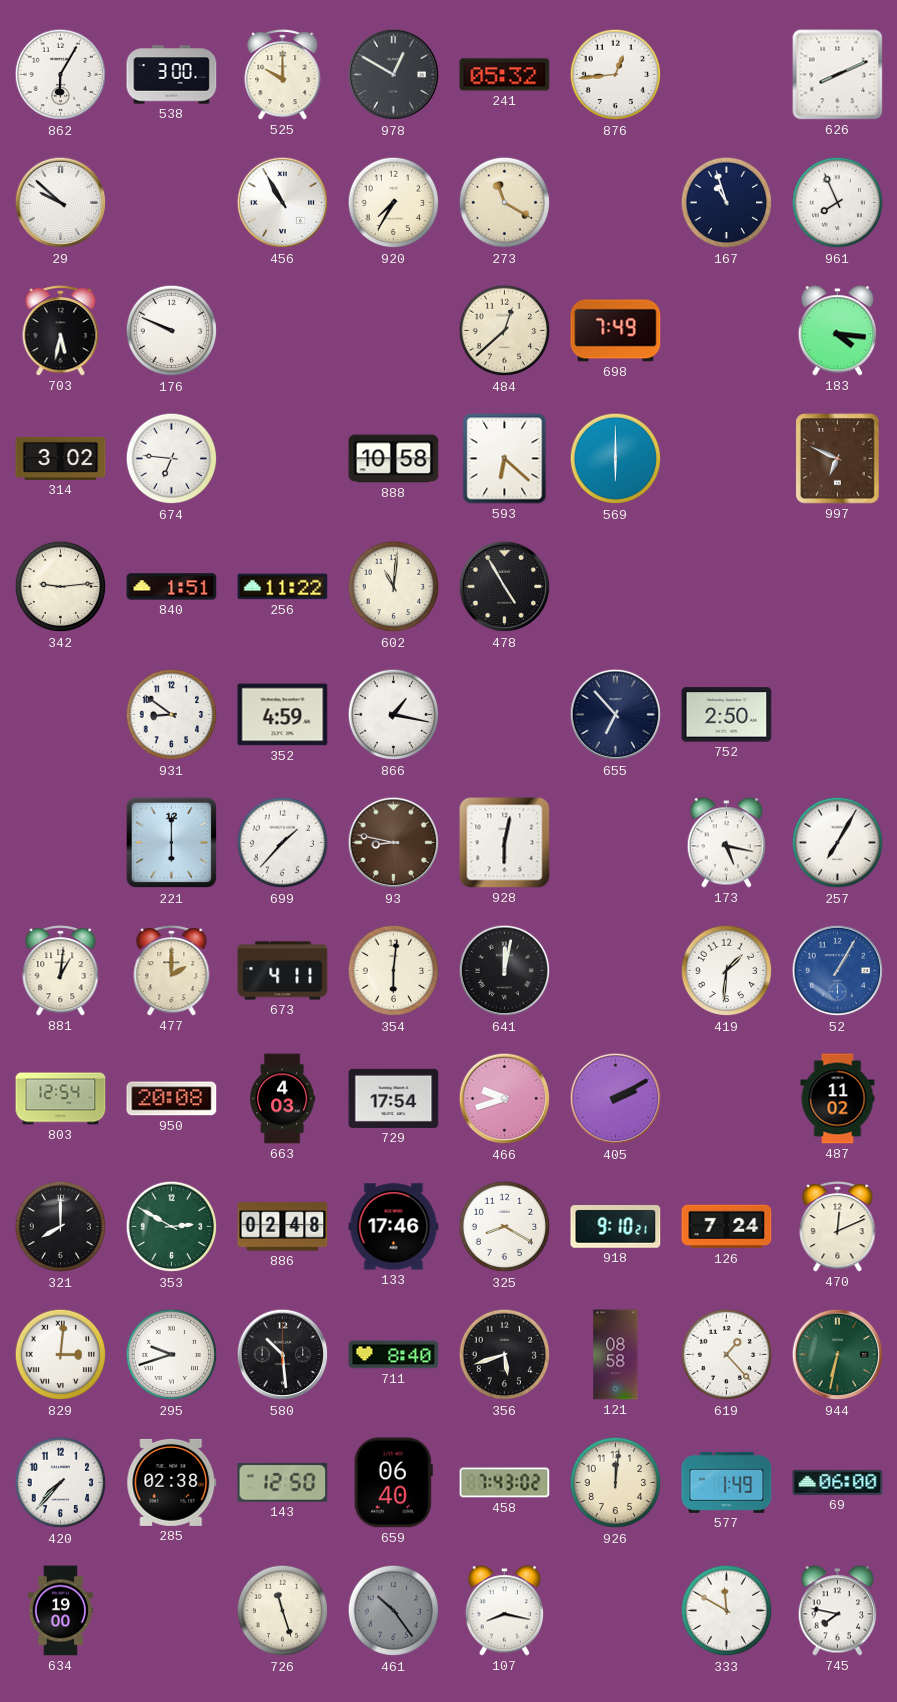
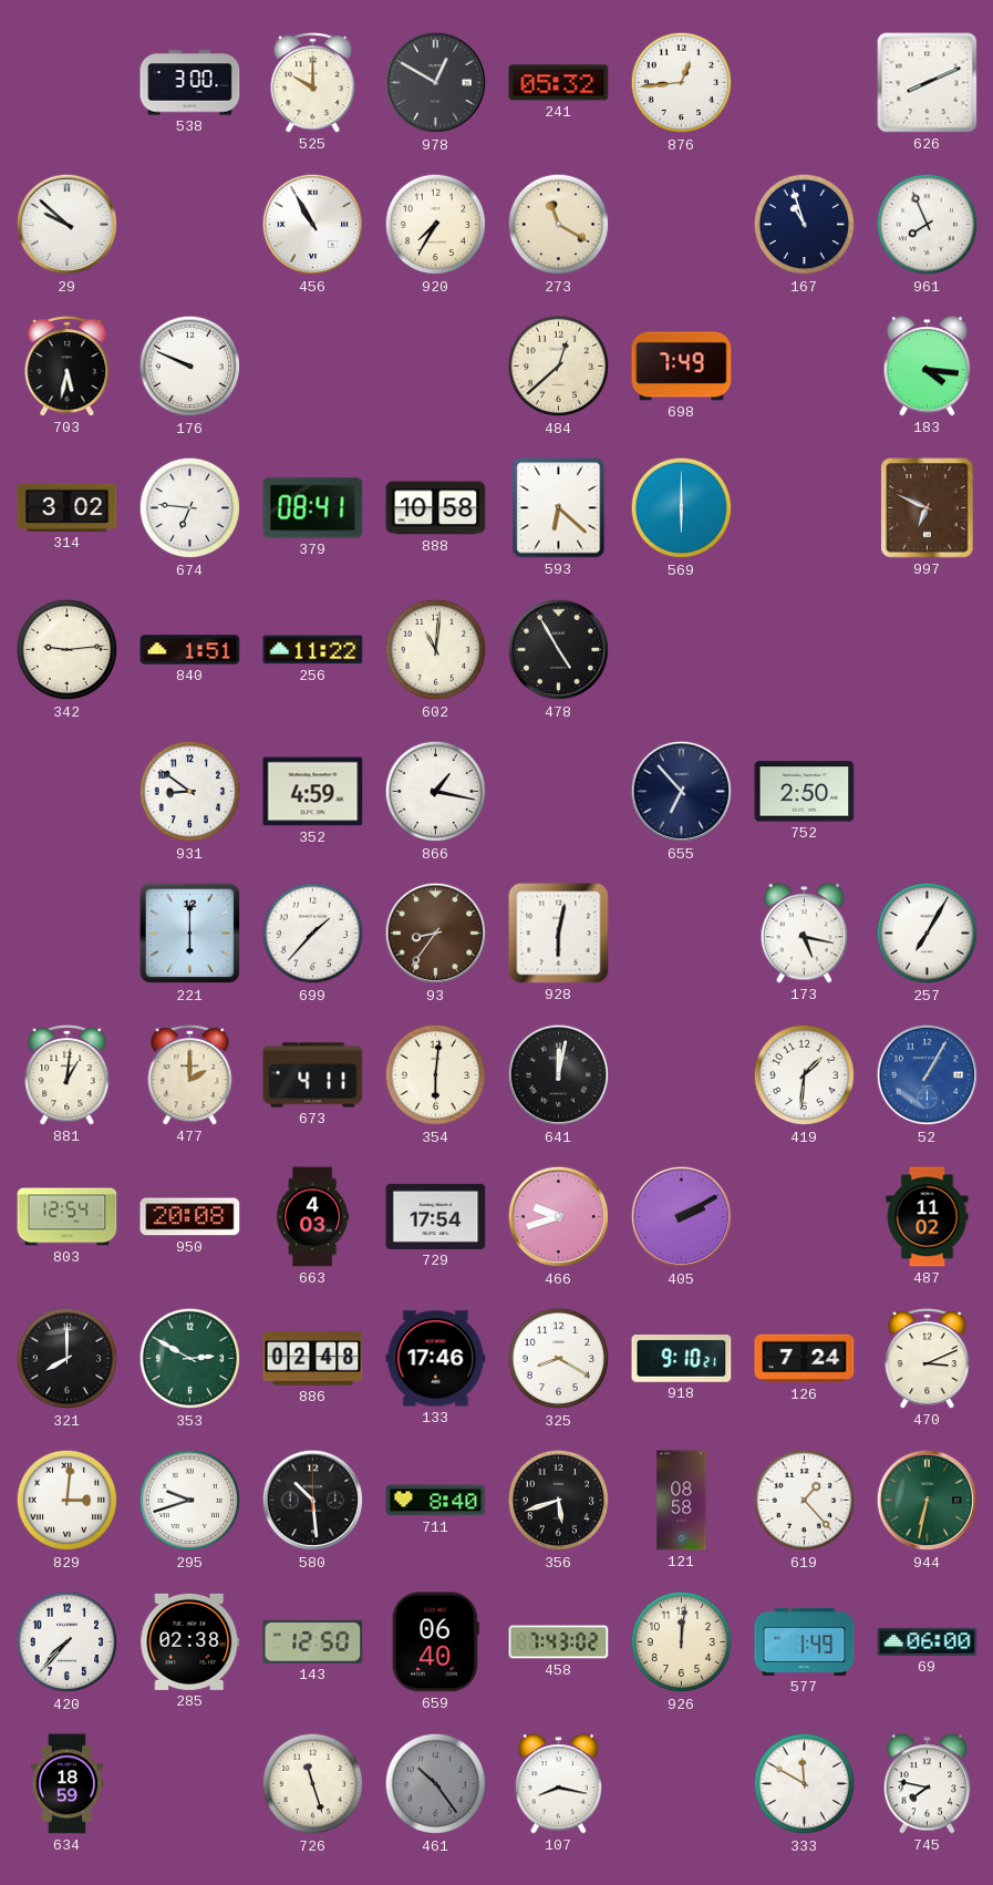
862: 6:05 -> none
379: none -> 08:41
93: 8:47 -> 8:36
470: 12:11 -> 3:11
634: 19:00 -> 18:59
